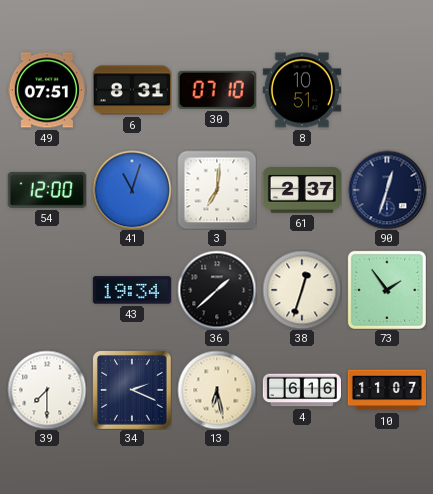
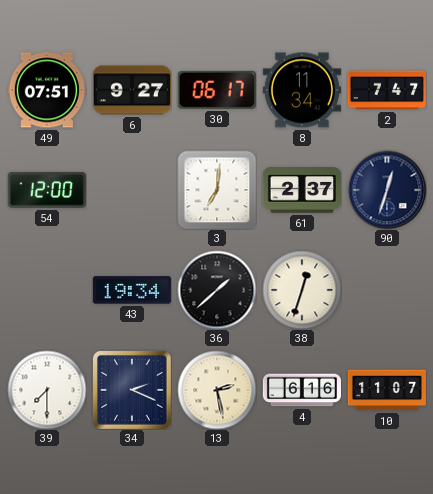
6: 8:31 -> 9:27
30: 07:10 -> 06:17
8: 10:51 -> 11:34
2: none -> 7:47
41: 11:03 -> none
73: 1:54 -> none
13: 6:28 -> 2:28
